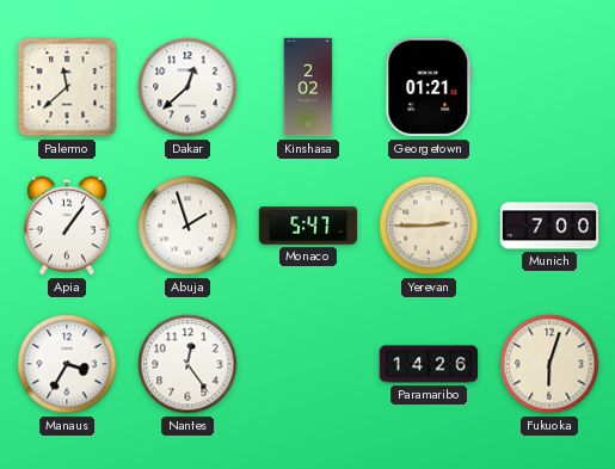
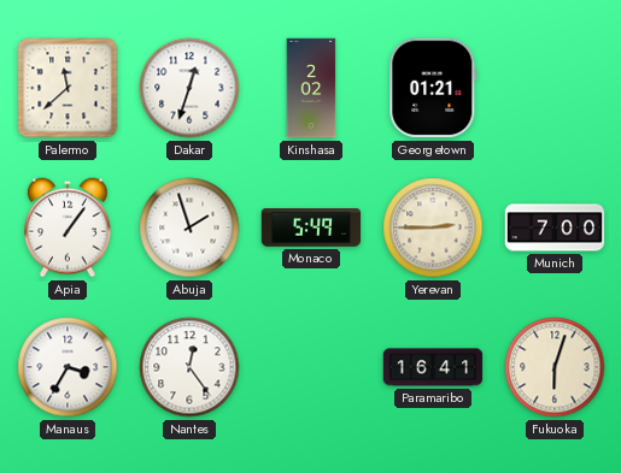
Dakar: 12:38 -> 12:33
Monaco: 5:47 -> 5:49
Paramaribo: 14:26 -> 16:41
